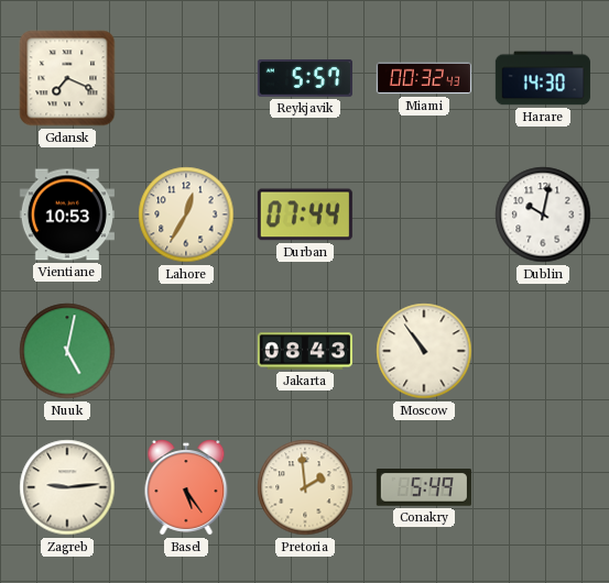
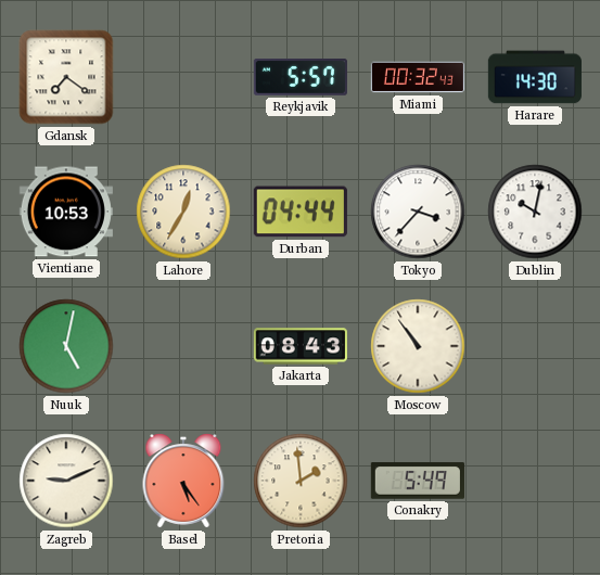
Gdansk: 7:19 -> 7:21
Durban: 07:44 -> 04:44
Tokyo: none -> 3:37
Zagreb: 9:14 -> 9:11
